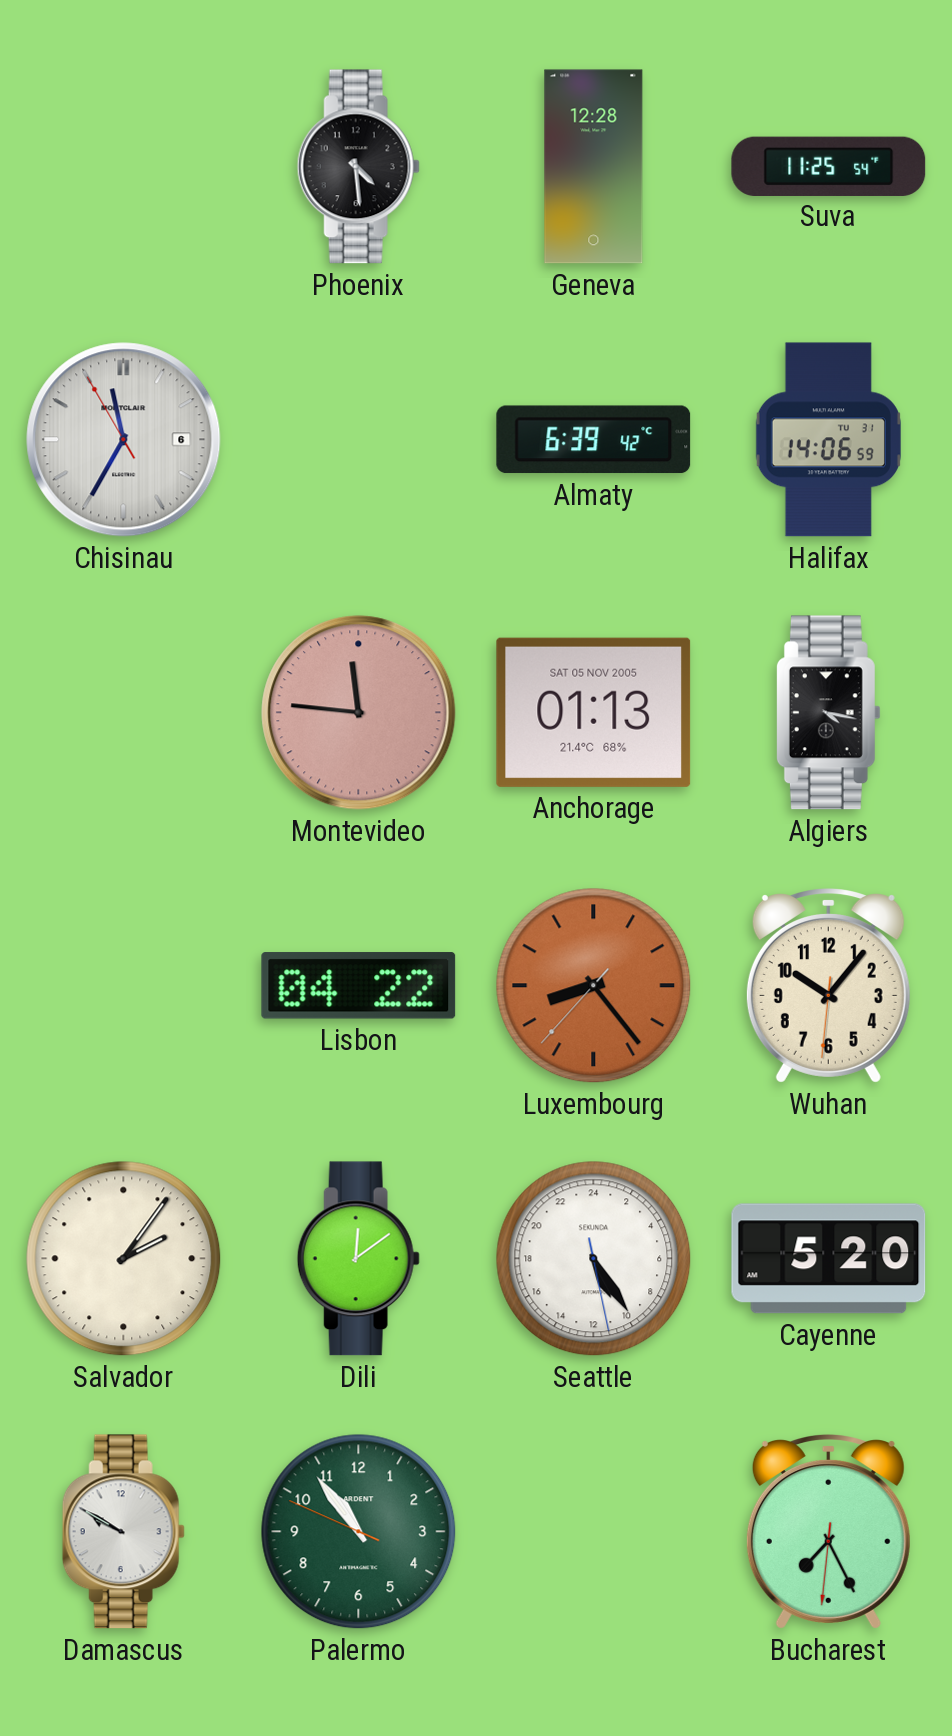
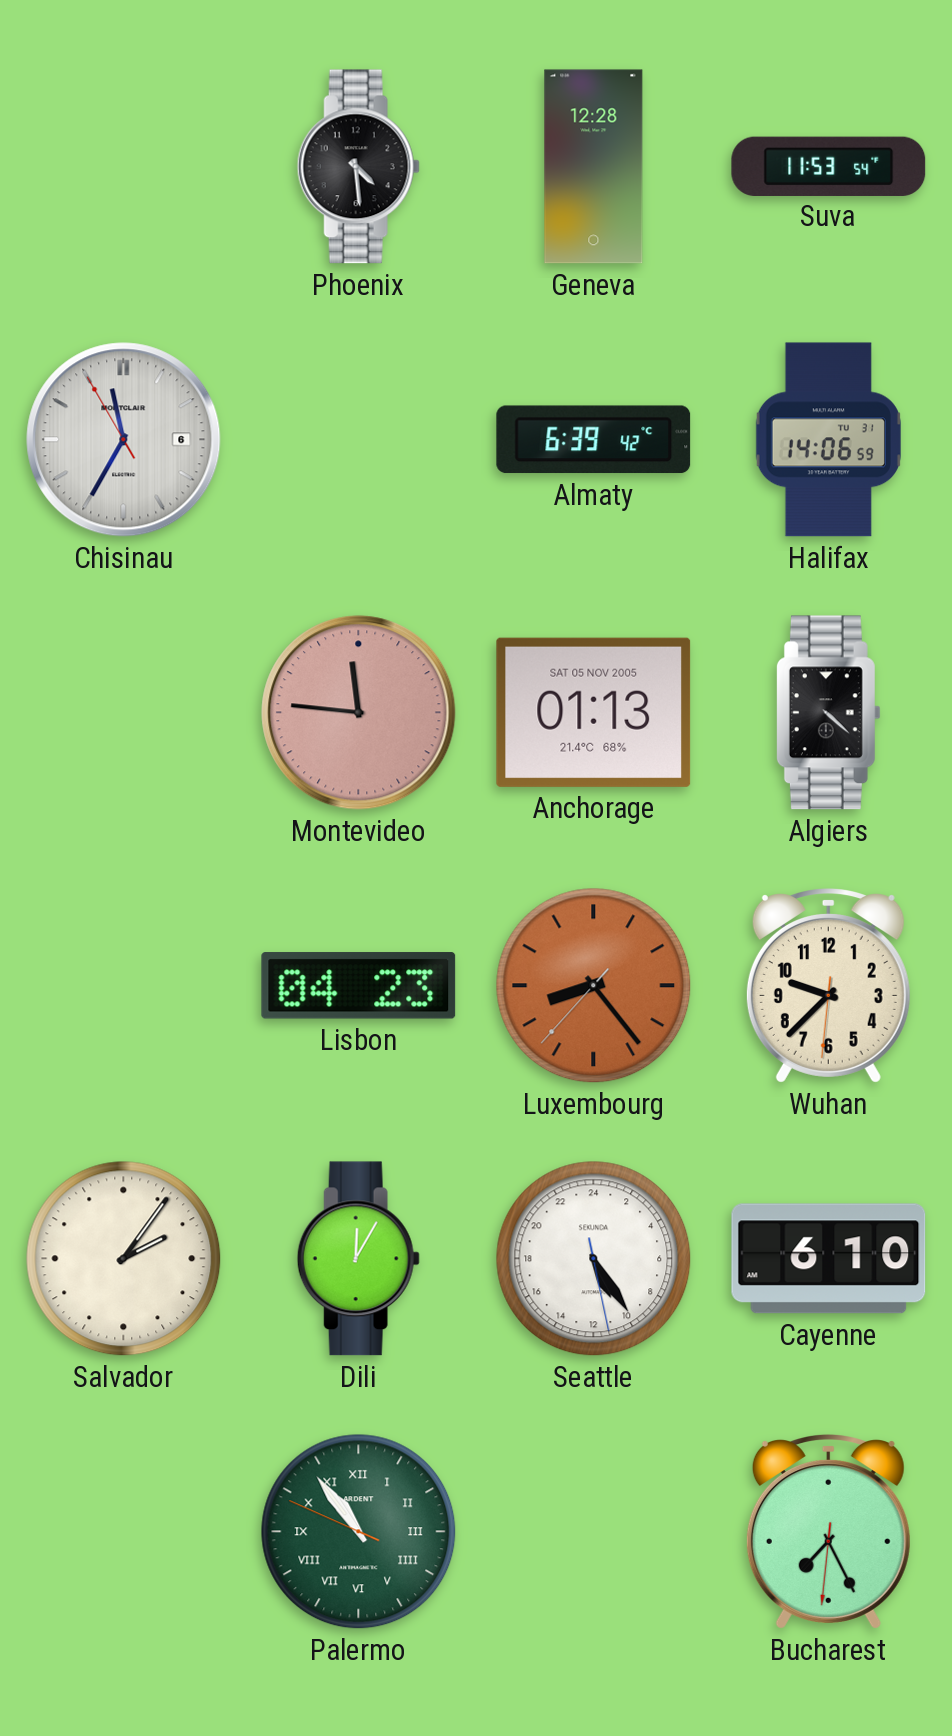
Suva: 11:25 -> 11:53
Algiers: 4:17 -> 4:22
Lisbon: 04:22 -> 04:23
Wuhan: 10:06 -> 9:37
Dili: 12:09 -> 12:05
Cayenne: 5:20 -> 6:10
Damascus: 9:50 -> none
Palermo numerals: Arabic -> Roman
